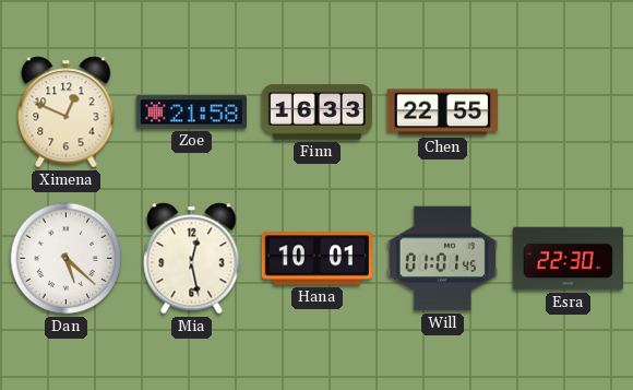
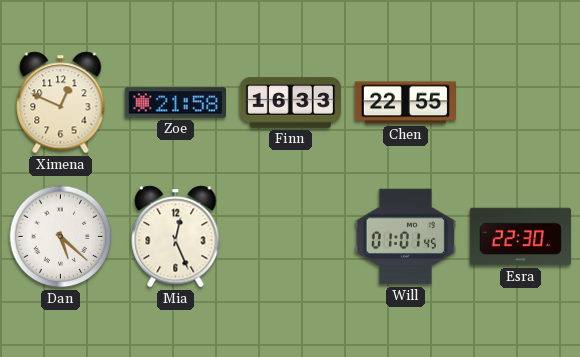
Mia: 12:28 -> 12:26
Hana: 10:01 -> none
